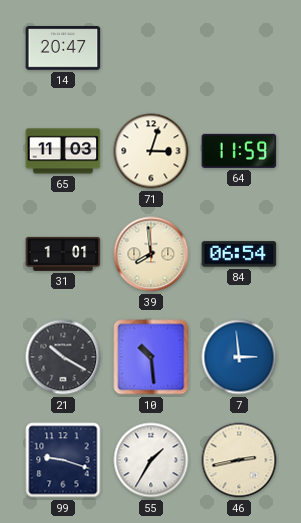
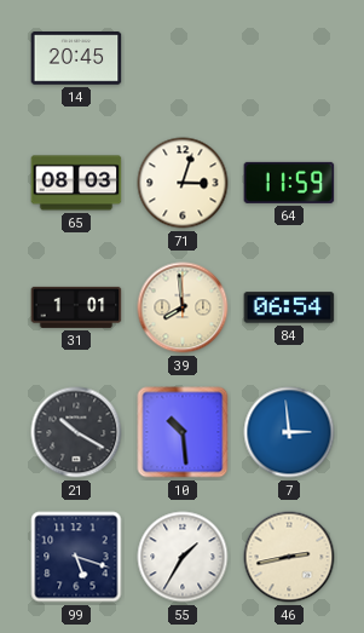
14: 20:47 -> 20:45
65: 11:03 -> 08:03
99: 9:18 -> 5:18
